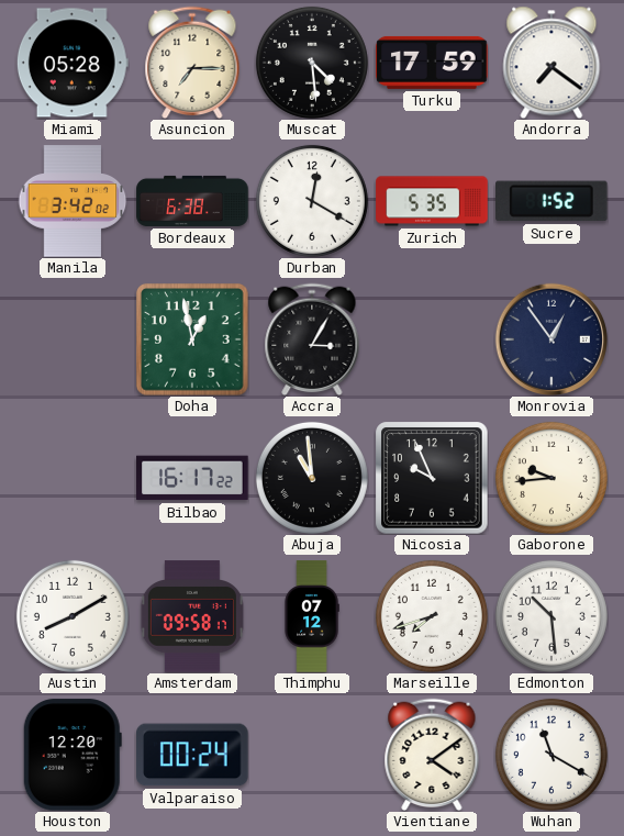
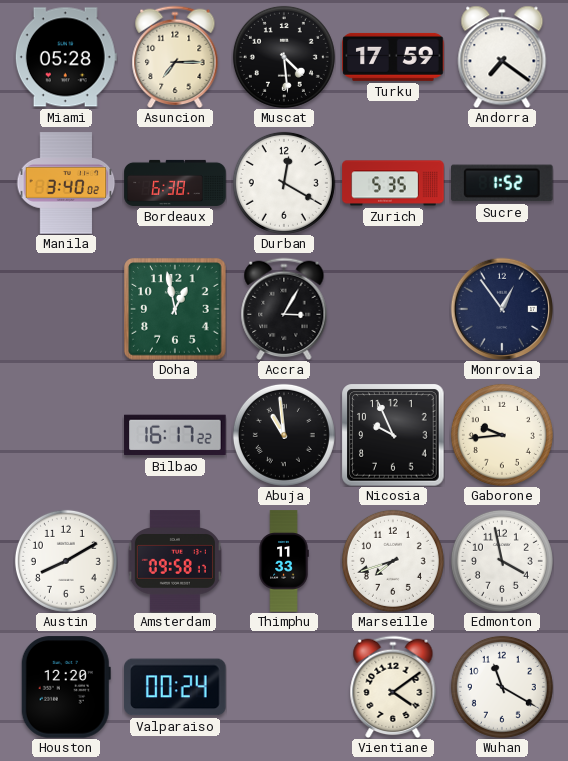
Manila: 3:42 -> 3:40
Thimphu: 07:12 -> 11:33
Edmonton: 10:29 -> 3:58
